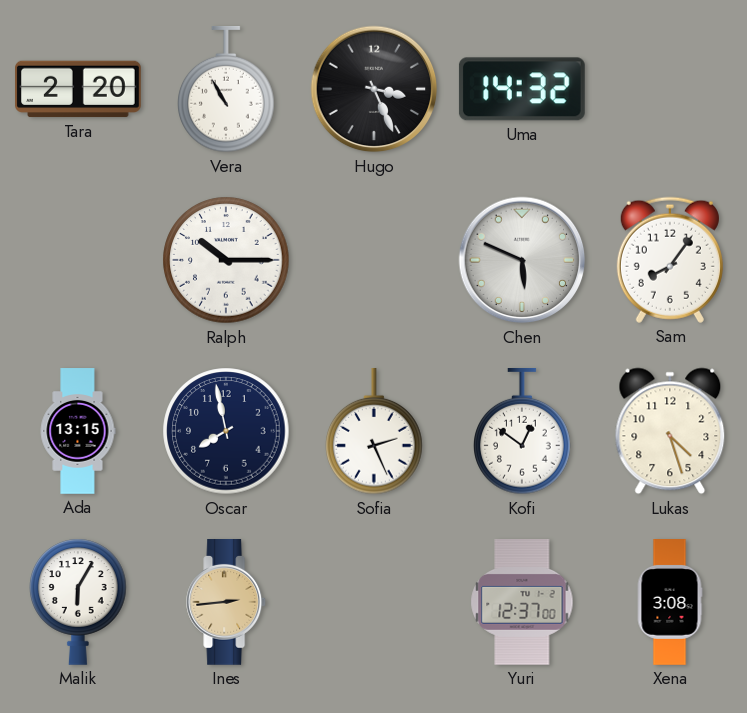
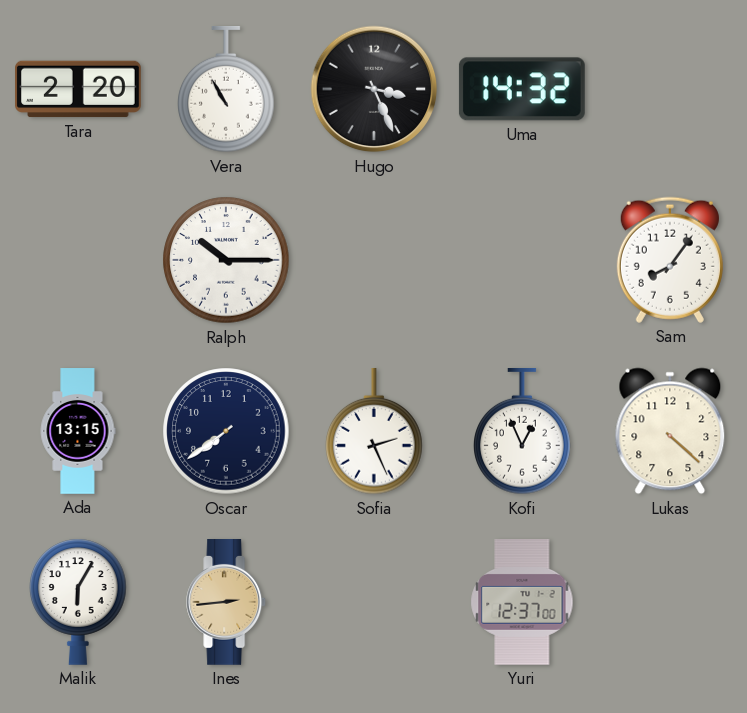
Chen: 5:49 -> none
Oscar: 7:58 -> 7:39
Kofi: 12:51 -> 12:56
Lukas: 4:27 -> 4:22
Xena: 3:08 -> none
